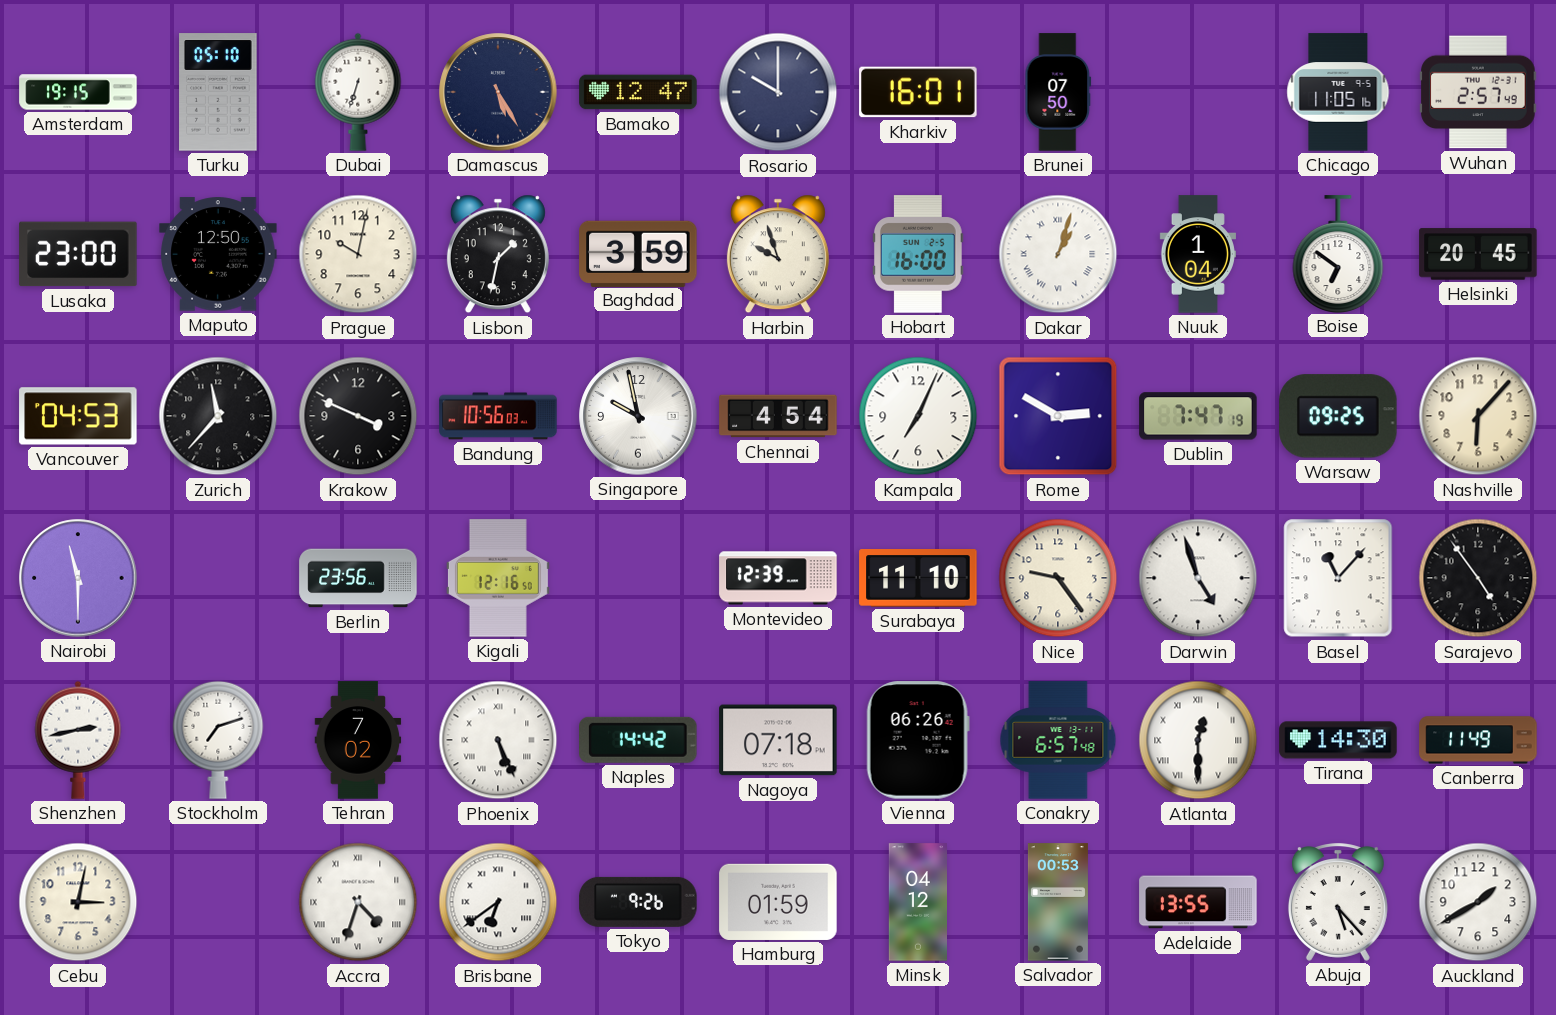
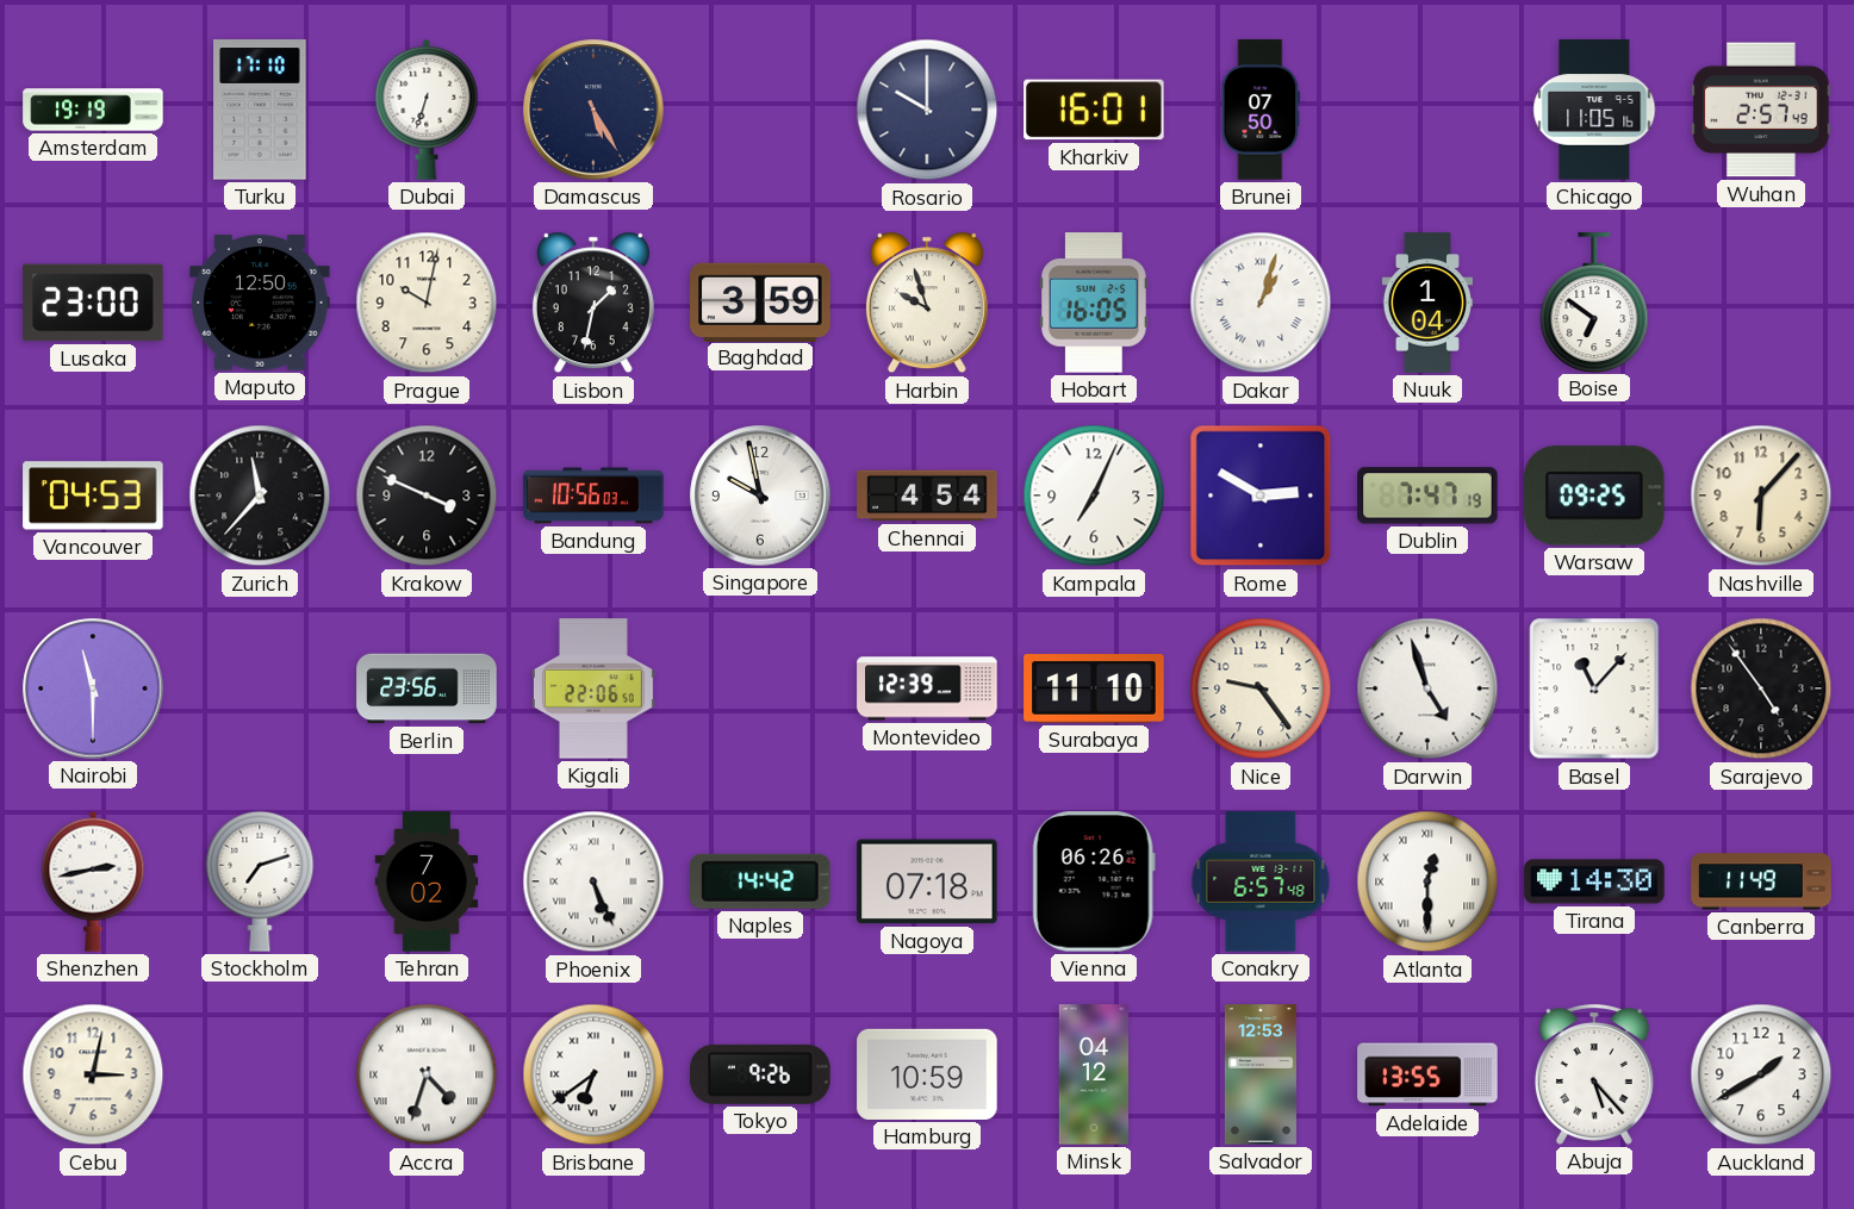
Amsterdam: 19:15 -> 19:19
Turku: 05:10 -> 17:10
Bamako: 12:47 -> none
Hobart: 16:00 -> 16:05
Helsinki: 20:45 -> none
Kigali: 12:16 -> 22:06
Hamburg: 01:59 -> 10:59
Salvador: 00:53 -> 12:53
